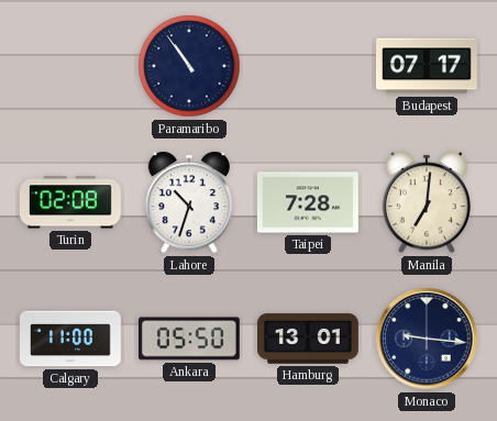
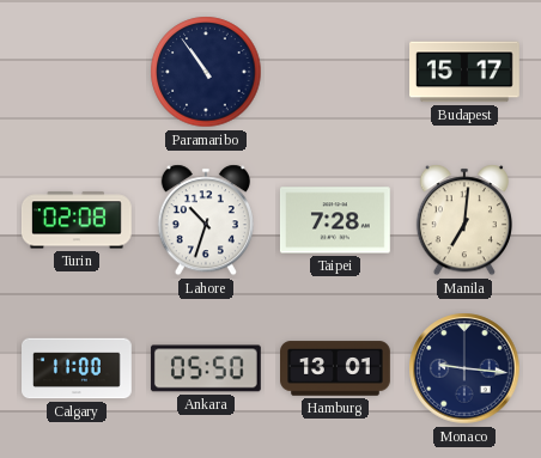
Budapest: 07:17 -> 15:17
